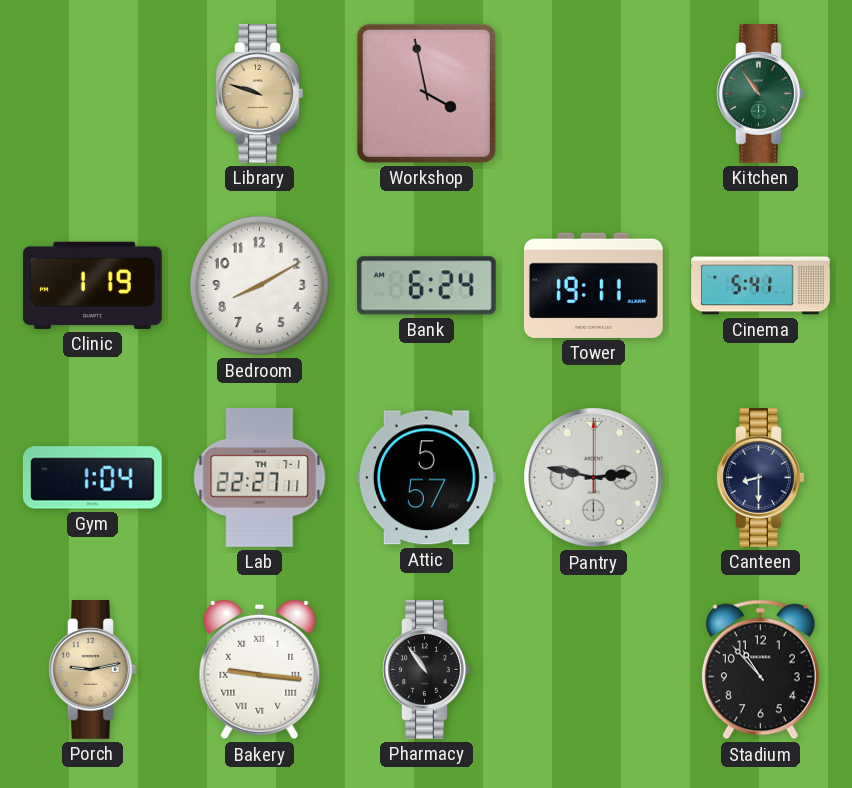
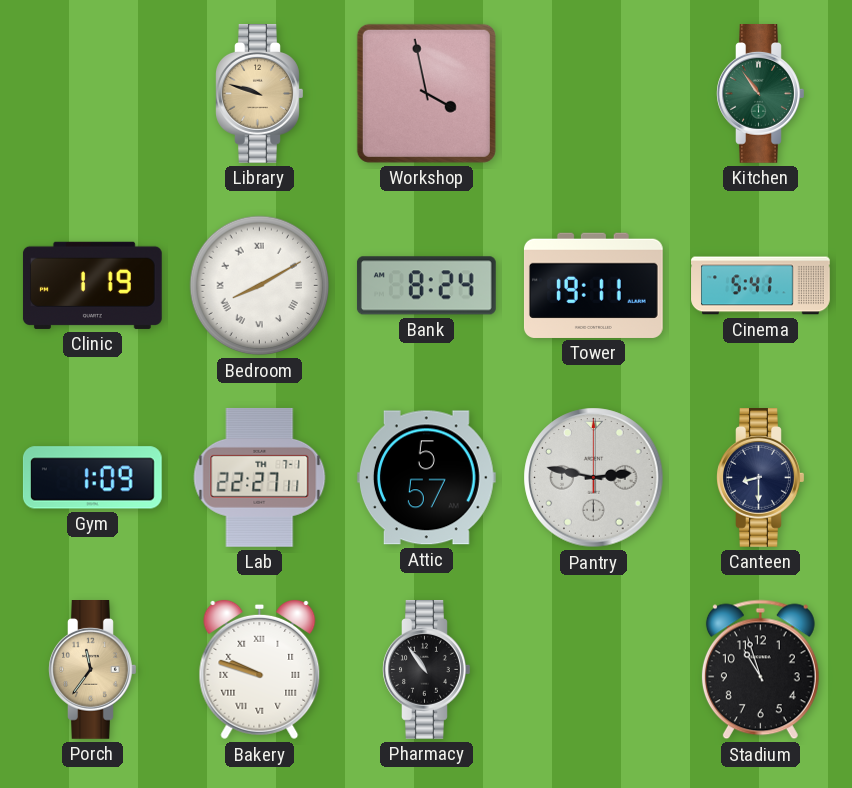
Bedroom numerals: Arabic -> Roman
Bank: 6:24 -> 8:24
Gym: 1:04 -> 1:09
Porch: 9:13 -> 11:36
Bakery: 9:16 -> 9:48
Stadium: 10:53 -> 10:57
